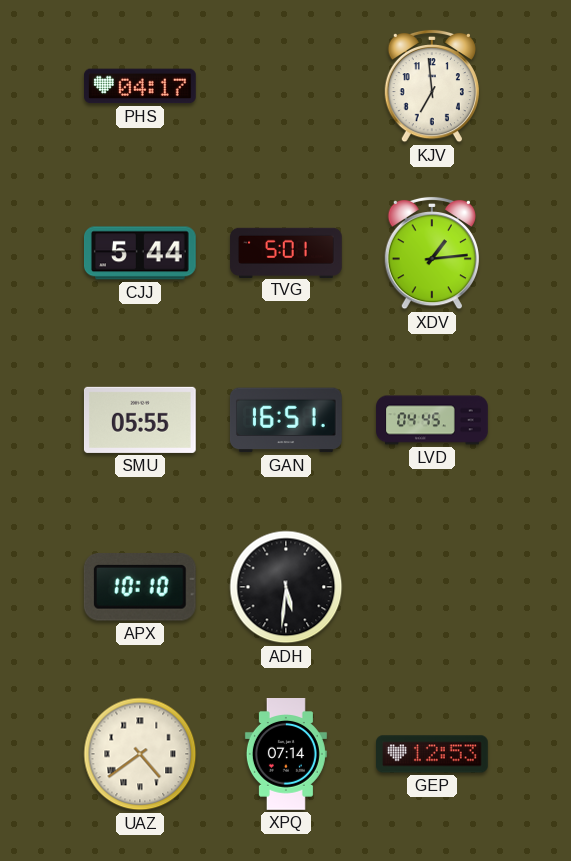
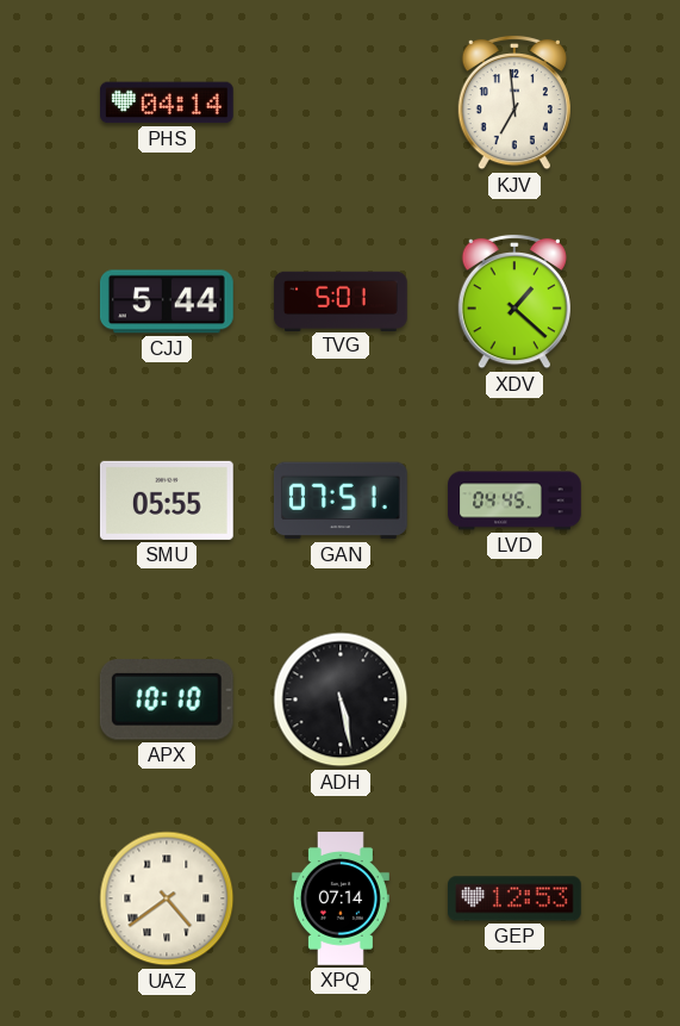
PHS: 04:17 -> 04:14
XDV: 1:14 -> 1:22
GAN: 16:51 -> 07:51
ADH: 5:31 -> 5:28
